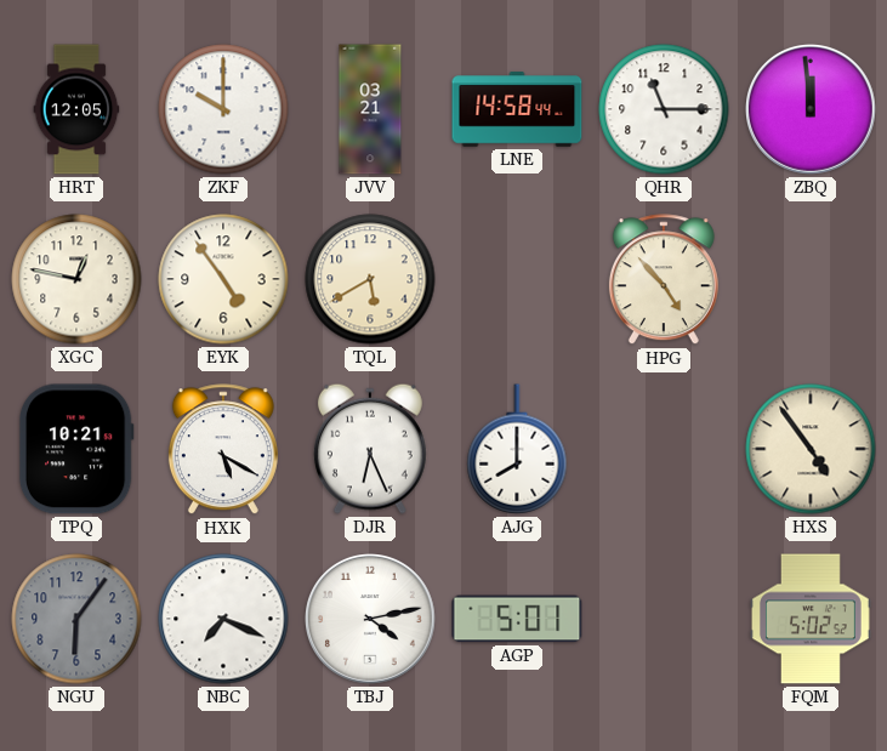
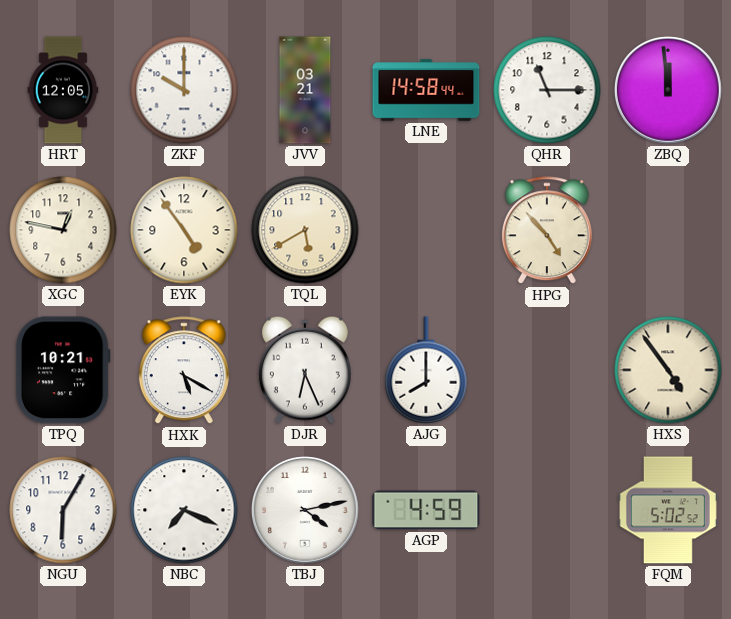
NGU: 6:06 -> 6:05
NGU dial: grey -> white
AGP: 5:01 -> 4:59
